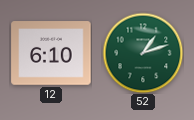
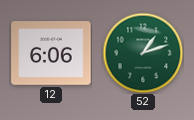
12: 6:10 -> 6:06
